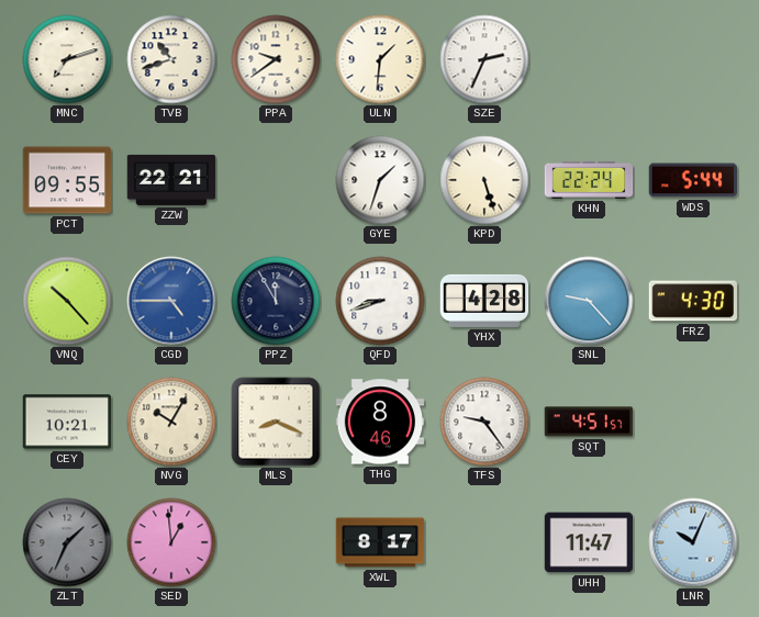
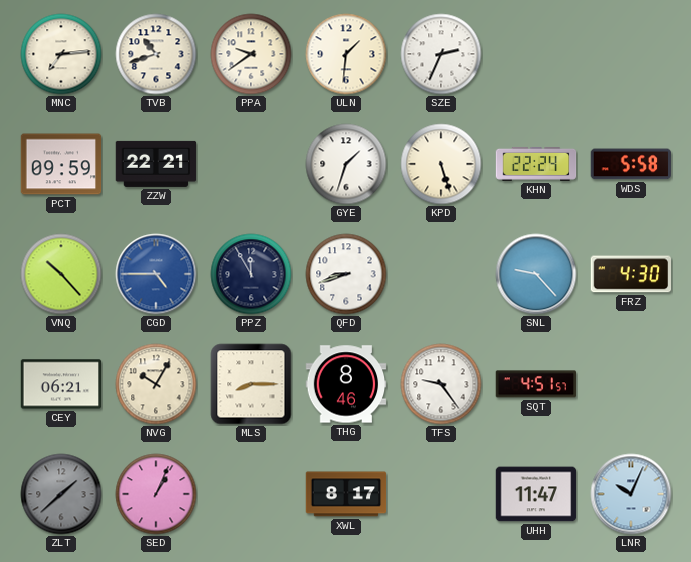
MNC: 7:12 -> 7:14
PCT: 09:55 -> 09:59
WDS: 5:44 -> 5:58
YHX: 4:28 -> none
CEY: 10:21 -> 06:21
MLS: 8:19 -> 8:15
ZLT: 1:34 -> 1:38
SED: 12:59 -> 1:04
